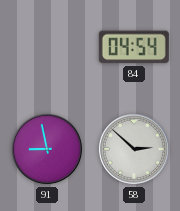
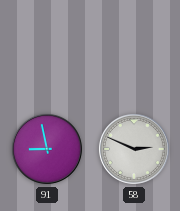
84: 04:54 -> none
58: 2:52 -> 2:49
